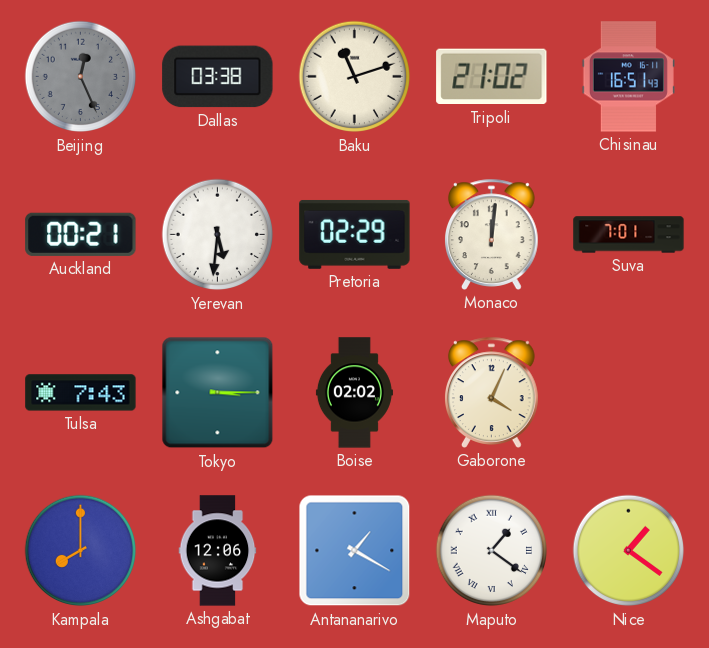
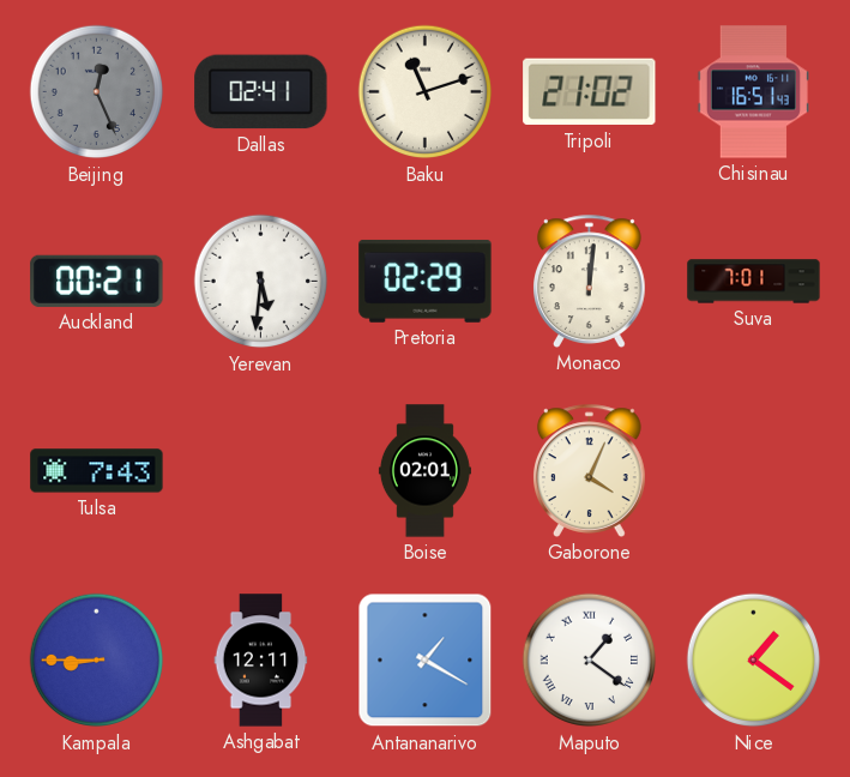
Dallas: 03:38 -> 02:41
Tokyo: 3:15 -> none
Boise: 02:02 -> 02:01
Kampala: 8:00 -> 8:45
Ashgabat: 12:06 -> 12:11
